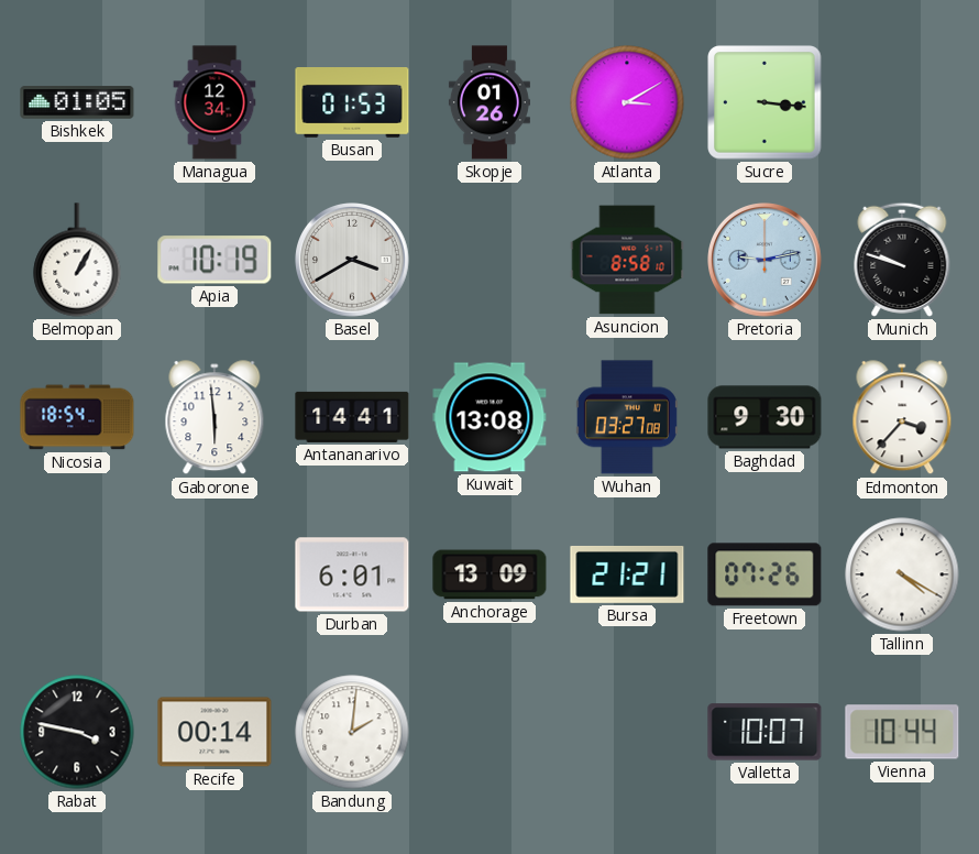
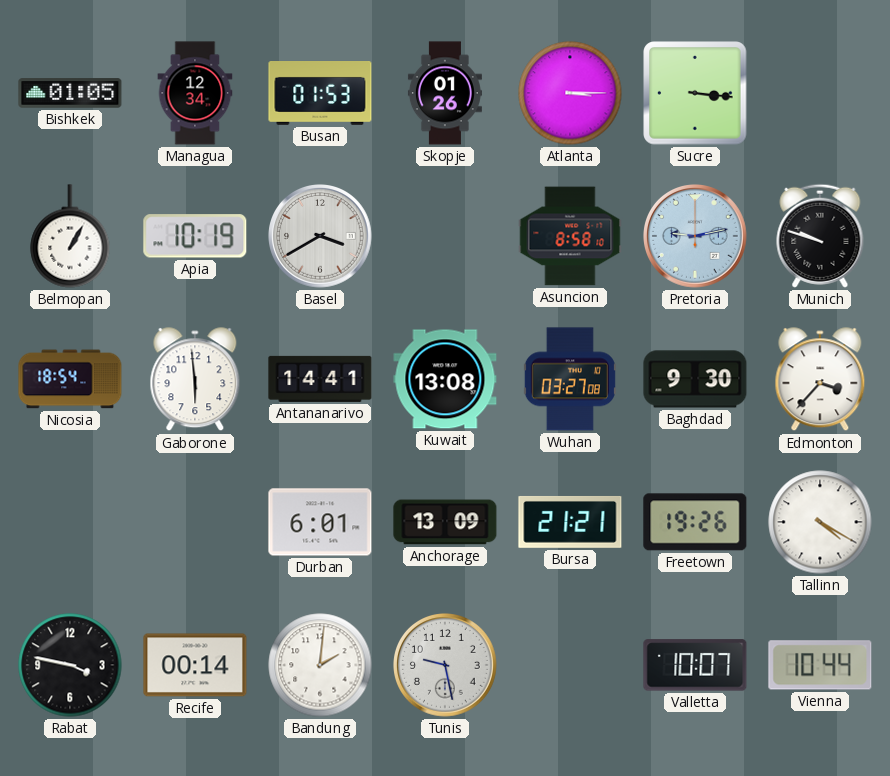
Atlanta: 3:10 -> 3:15
Freetown: 07:26 -> 19:26
Tunis: none -> 9:28
